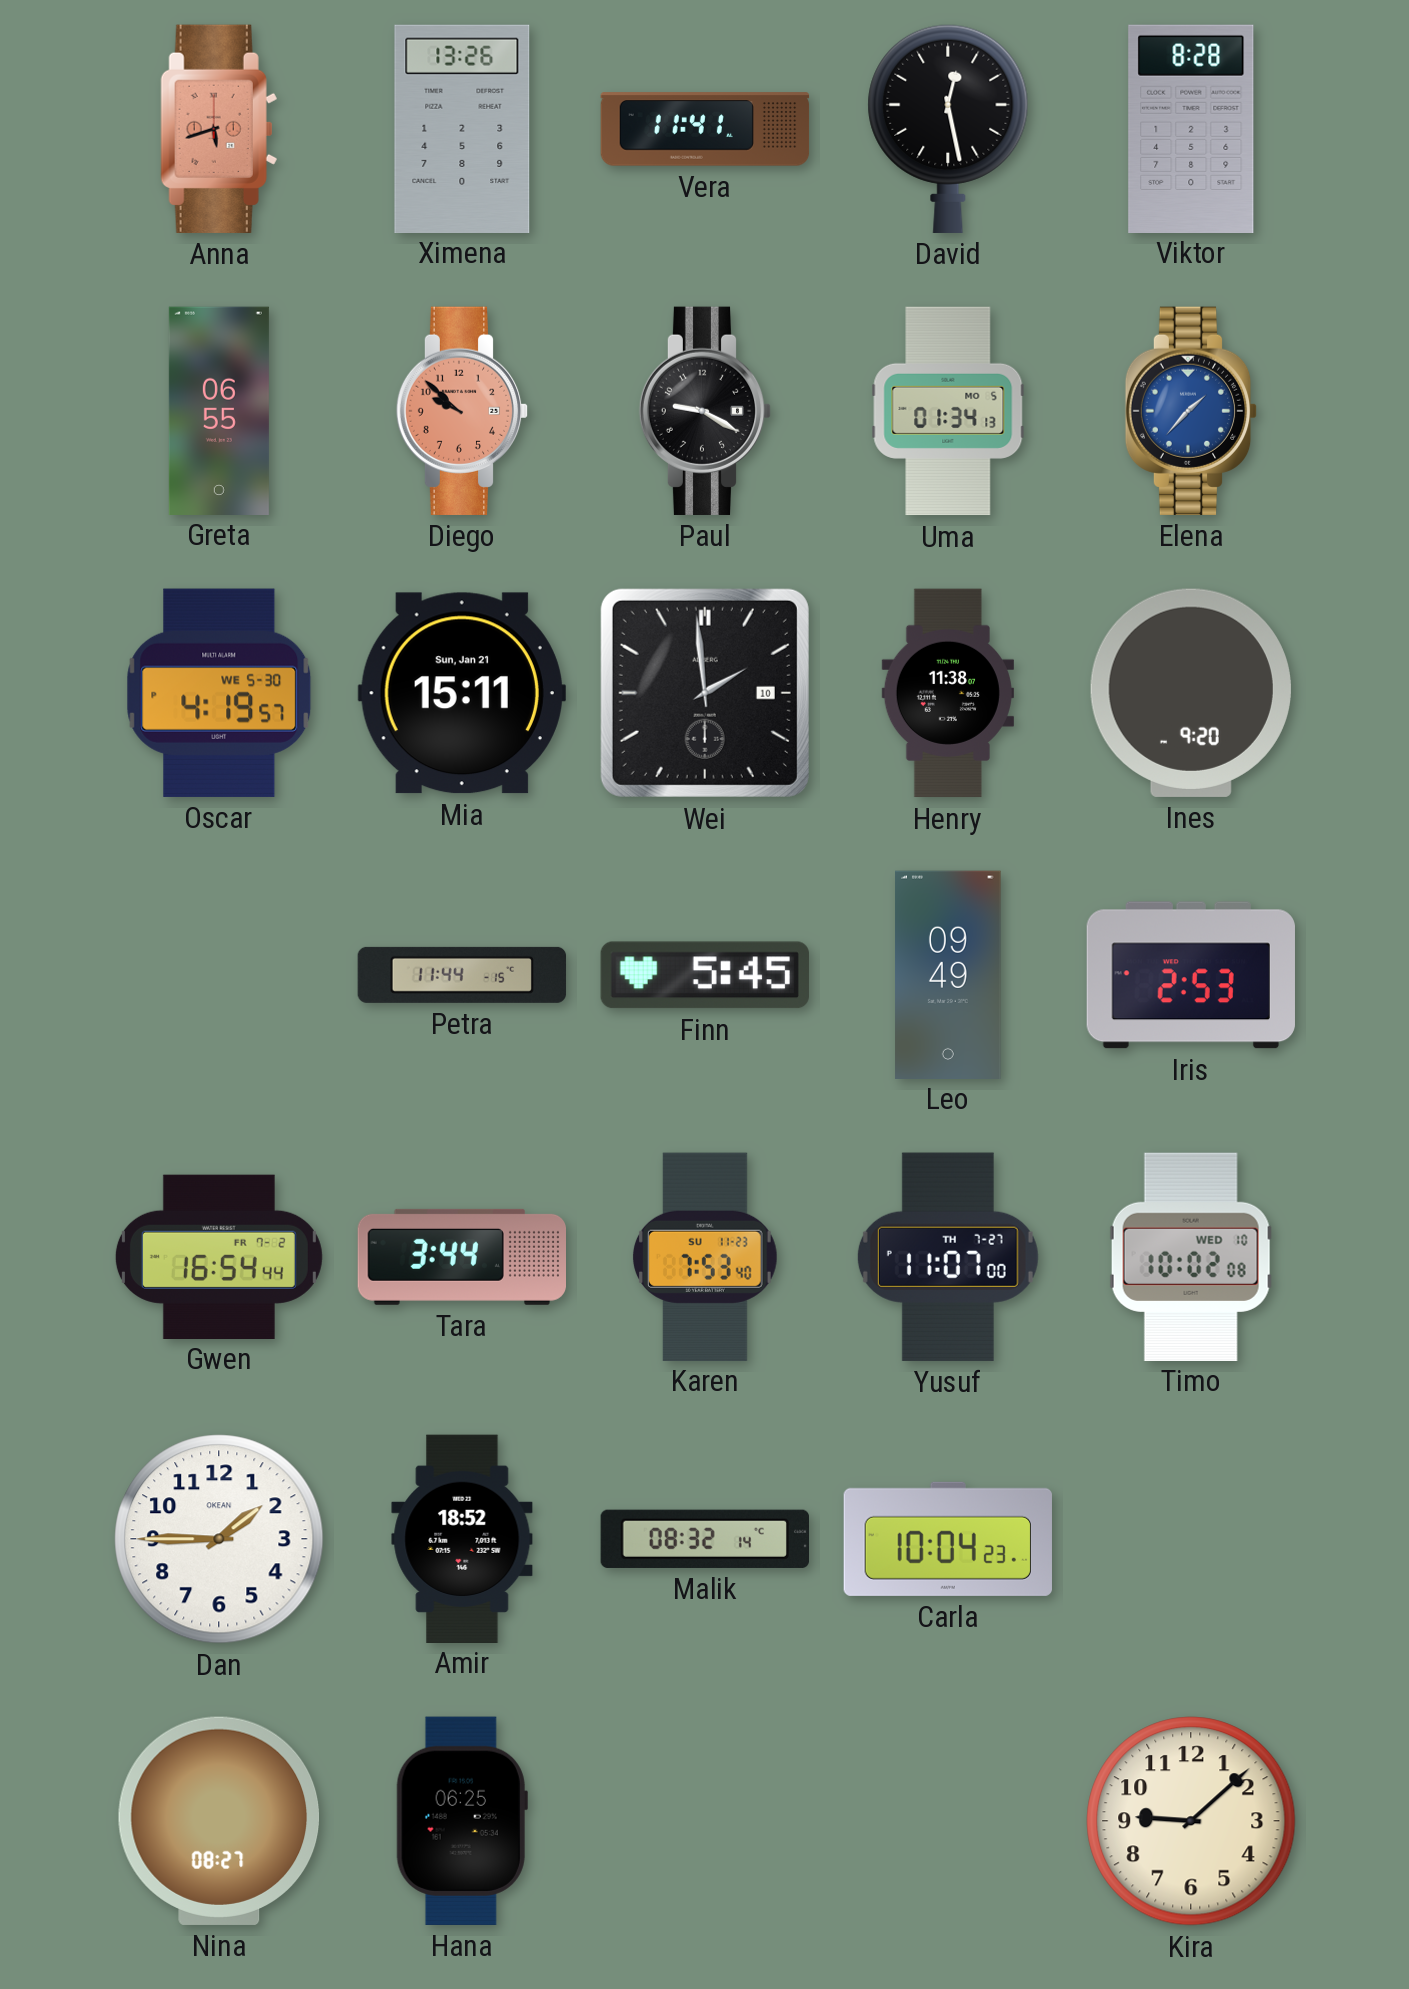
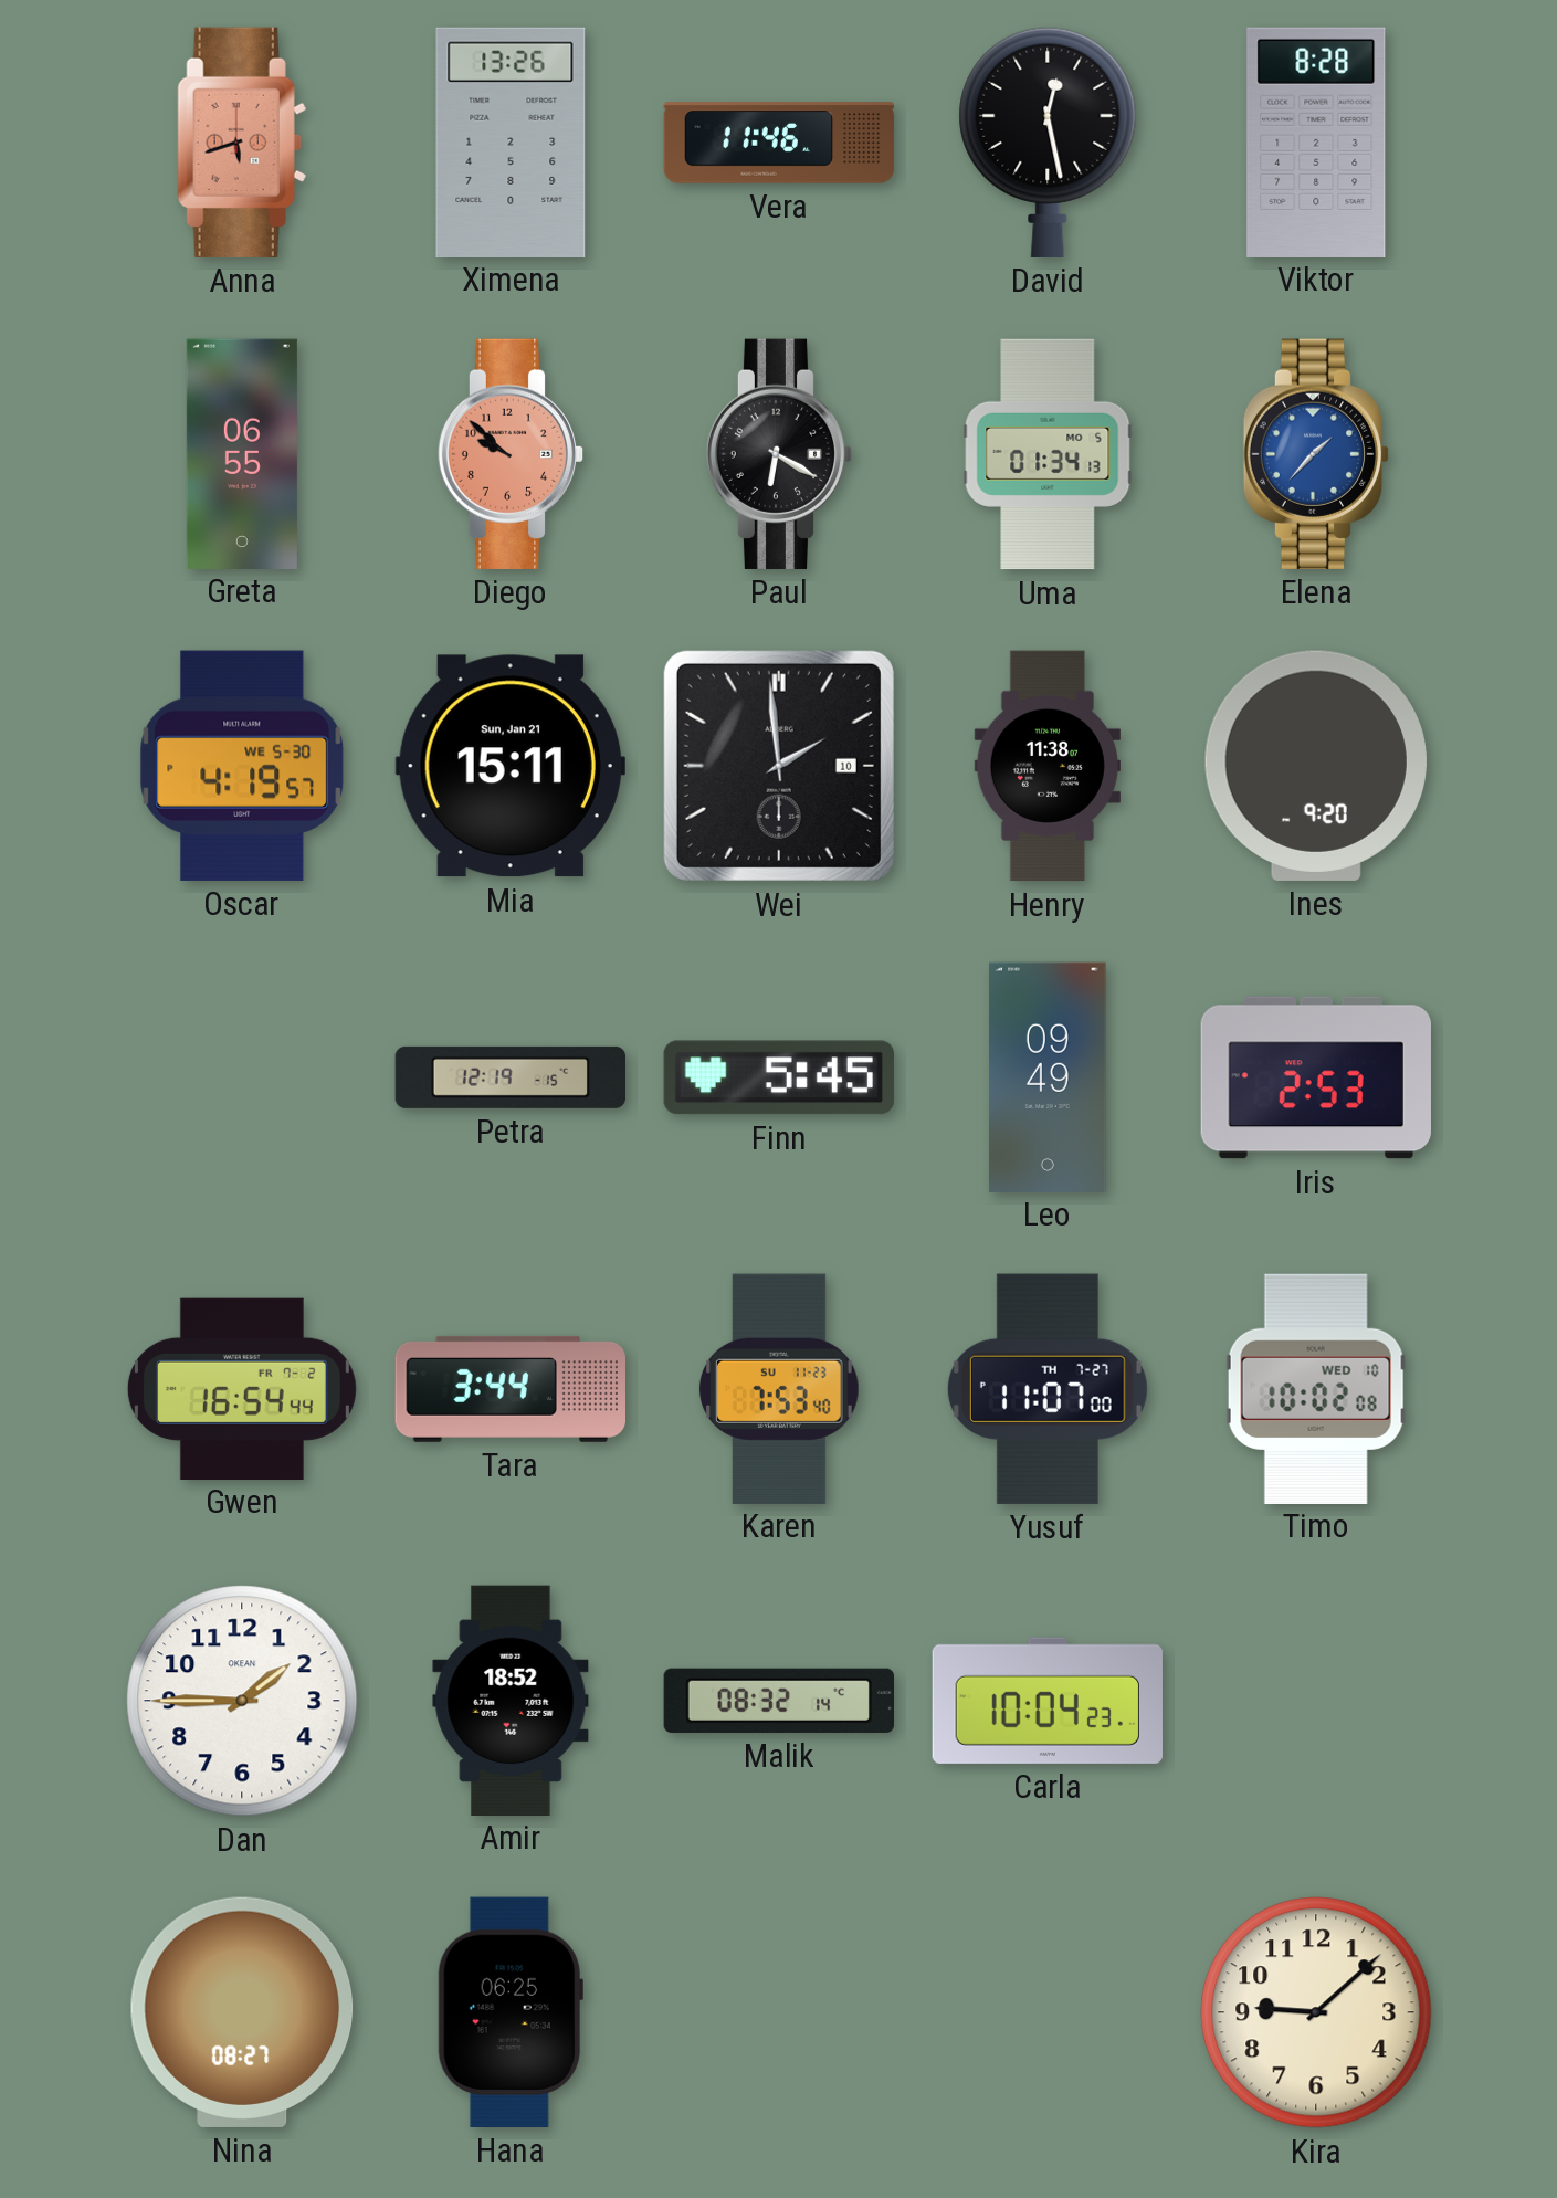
Vera: 11:41 -> 11:46
Paul: 9:20 -> 6:20
Petra: 11:44 -> 12:19
